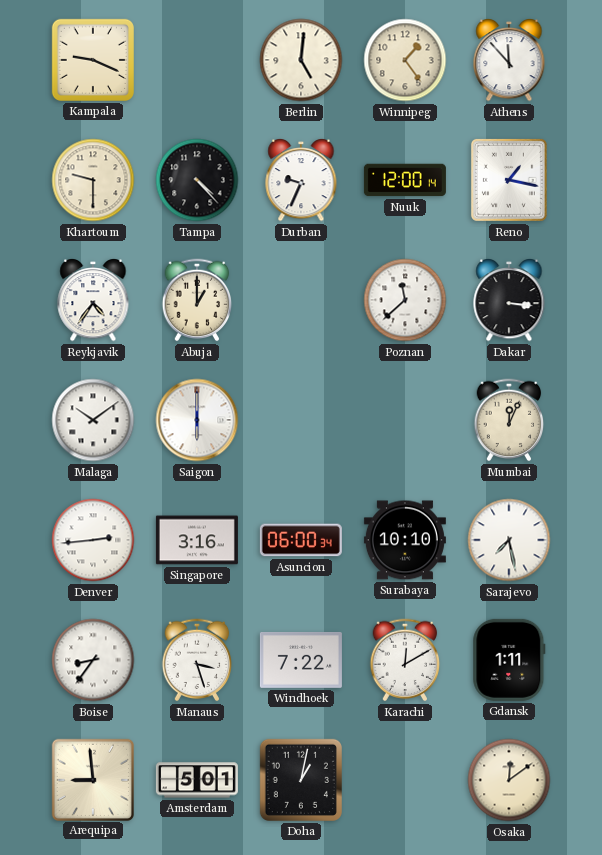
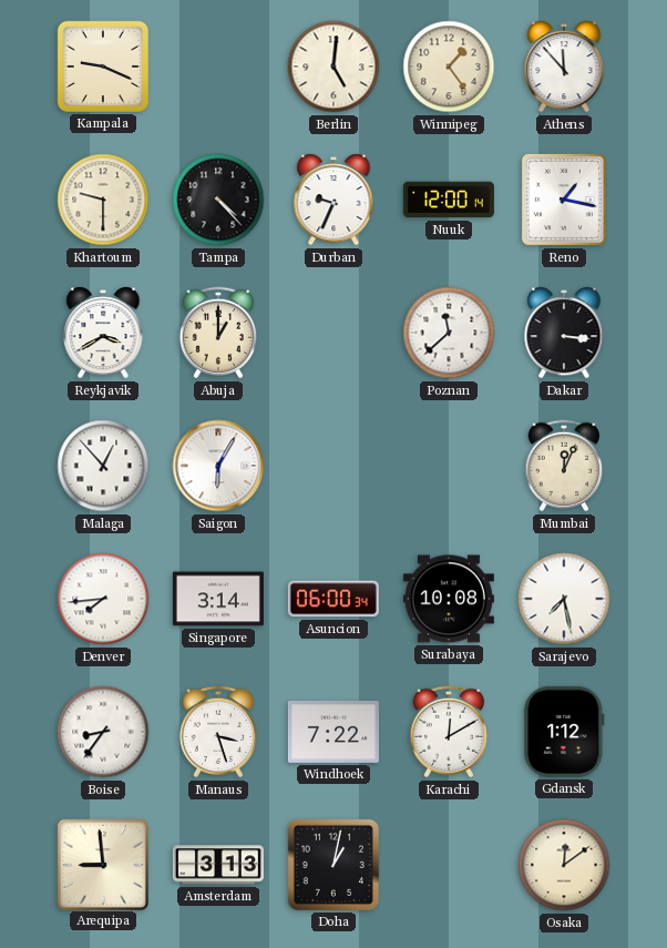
Reykjavik: 4:36 -> 3:40
Malaga: 10:09 -> 12:53
Saigon: 6:00 -> 6:05
Denver: 2:44 -> 7:44
Singapore: 3:16 -> 3:14
Surabaya: 10:10 -> 10:08
Gdansk: 1:11 -> 1:12
Amsterdam: 5:01 -> 3:13
